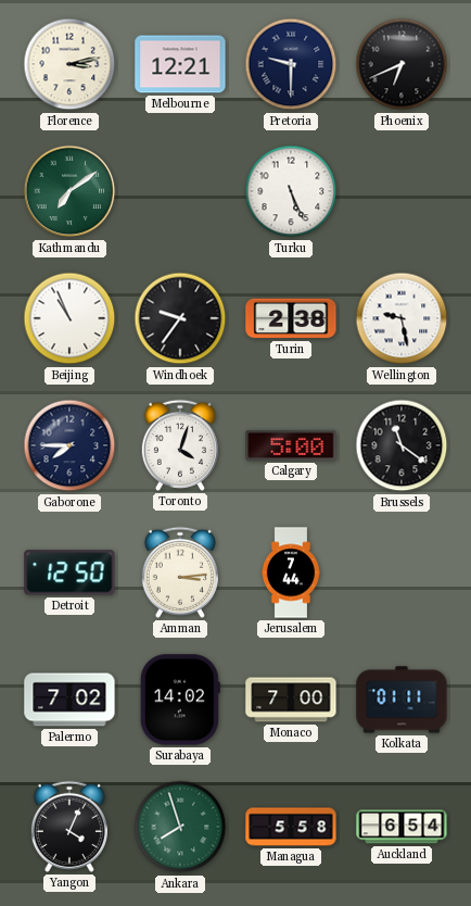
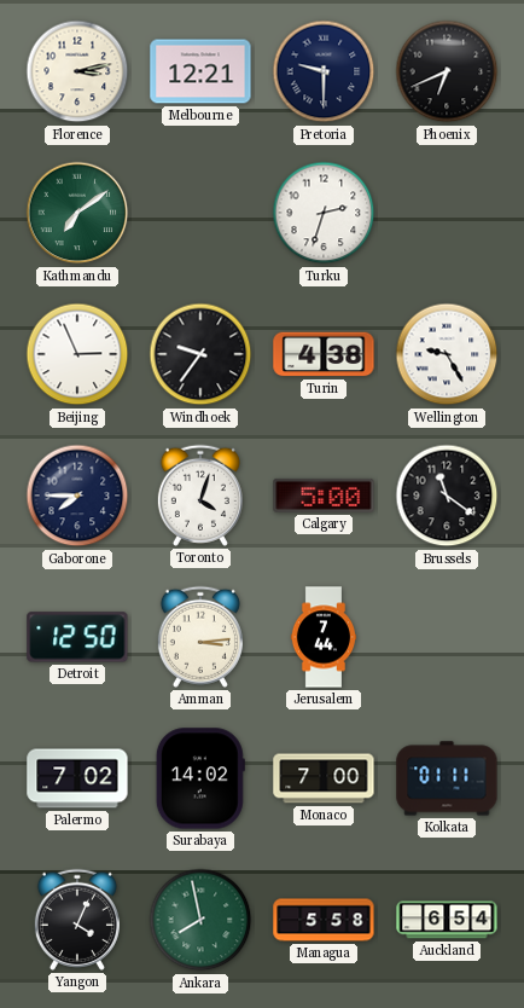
Turku: 5:26 -> 2:33
Beijing: 10:56 -> 2:56
Turin: 2:38 -> 4:38
Wellington: 9:28 -> 9:25
Ankara: 7:57 -> 7:58
